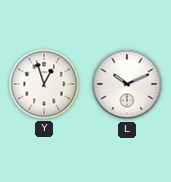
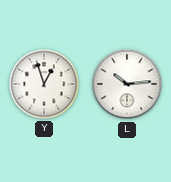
L: 10:11 -> 10:14
